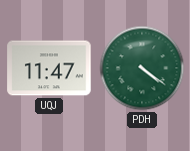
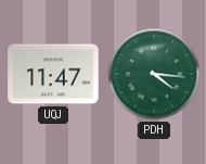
PDH: 4:21 -> 4:16
